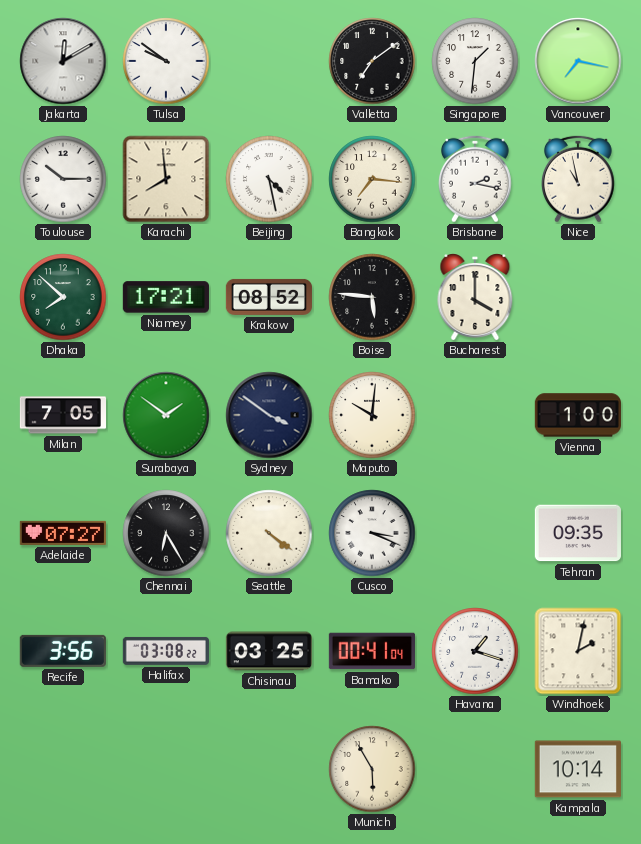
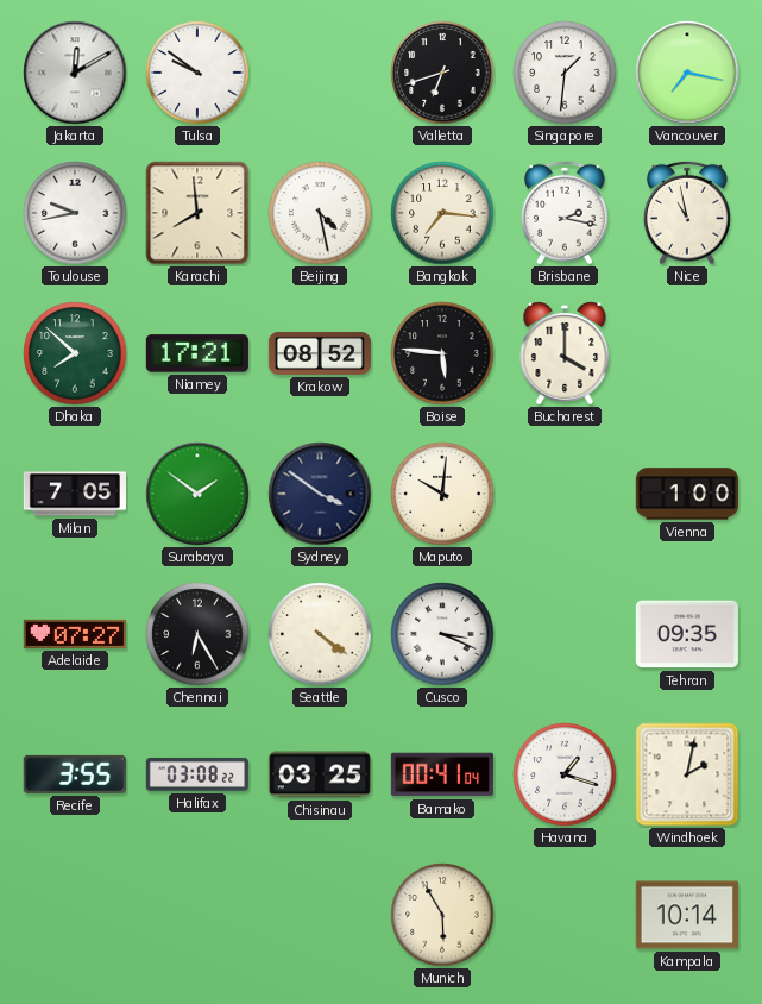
Valletta: 7:09 -> 6:42
Toulouse: 10:15 -> 9:43
Recife: 3:56 -> 3:55
